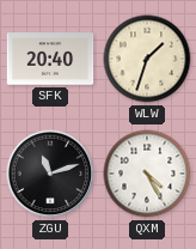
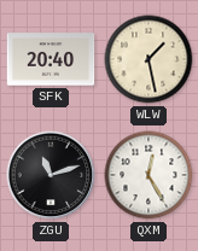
WLW: 1:33 -> 1:28
QXM: 4:25 -> 12:25
